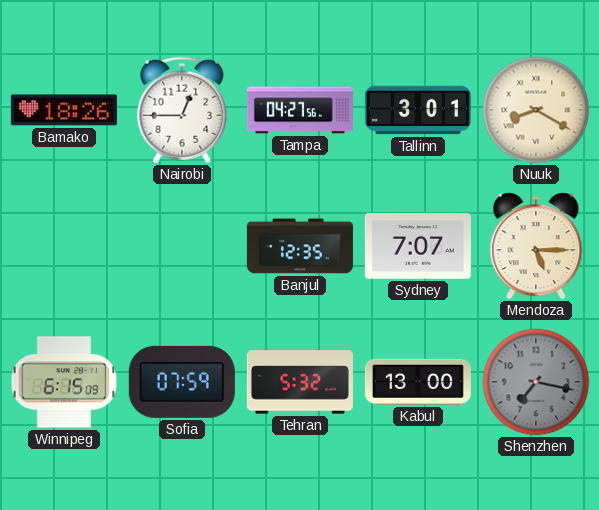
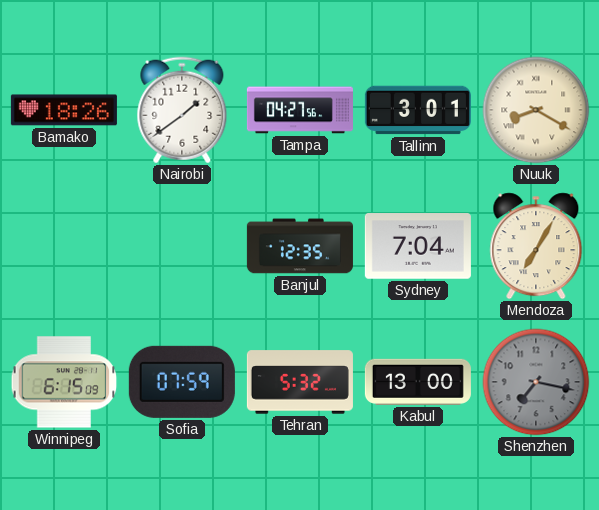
Nairobi: 12:45 -> 1:39
Sydney: 7:07 -> 7:04
Mendoza: 5:15 -> 7:05
